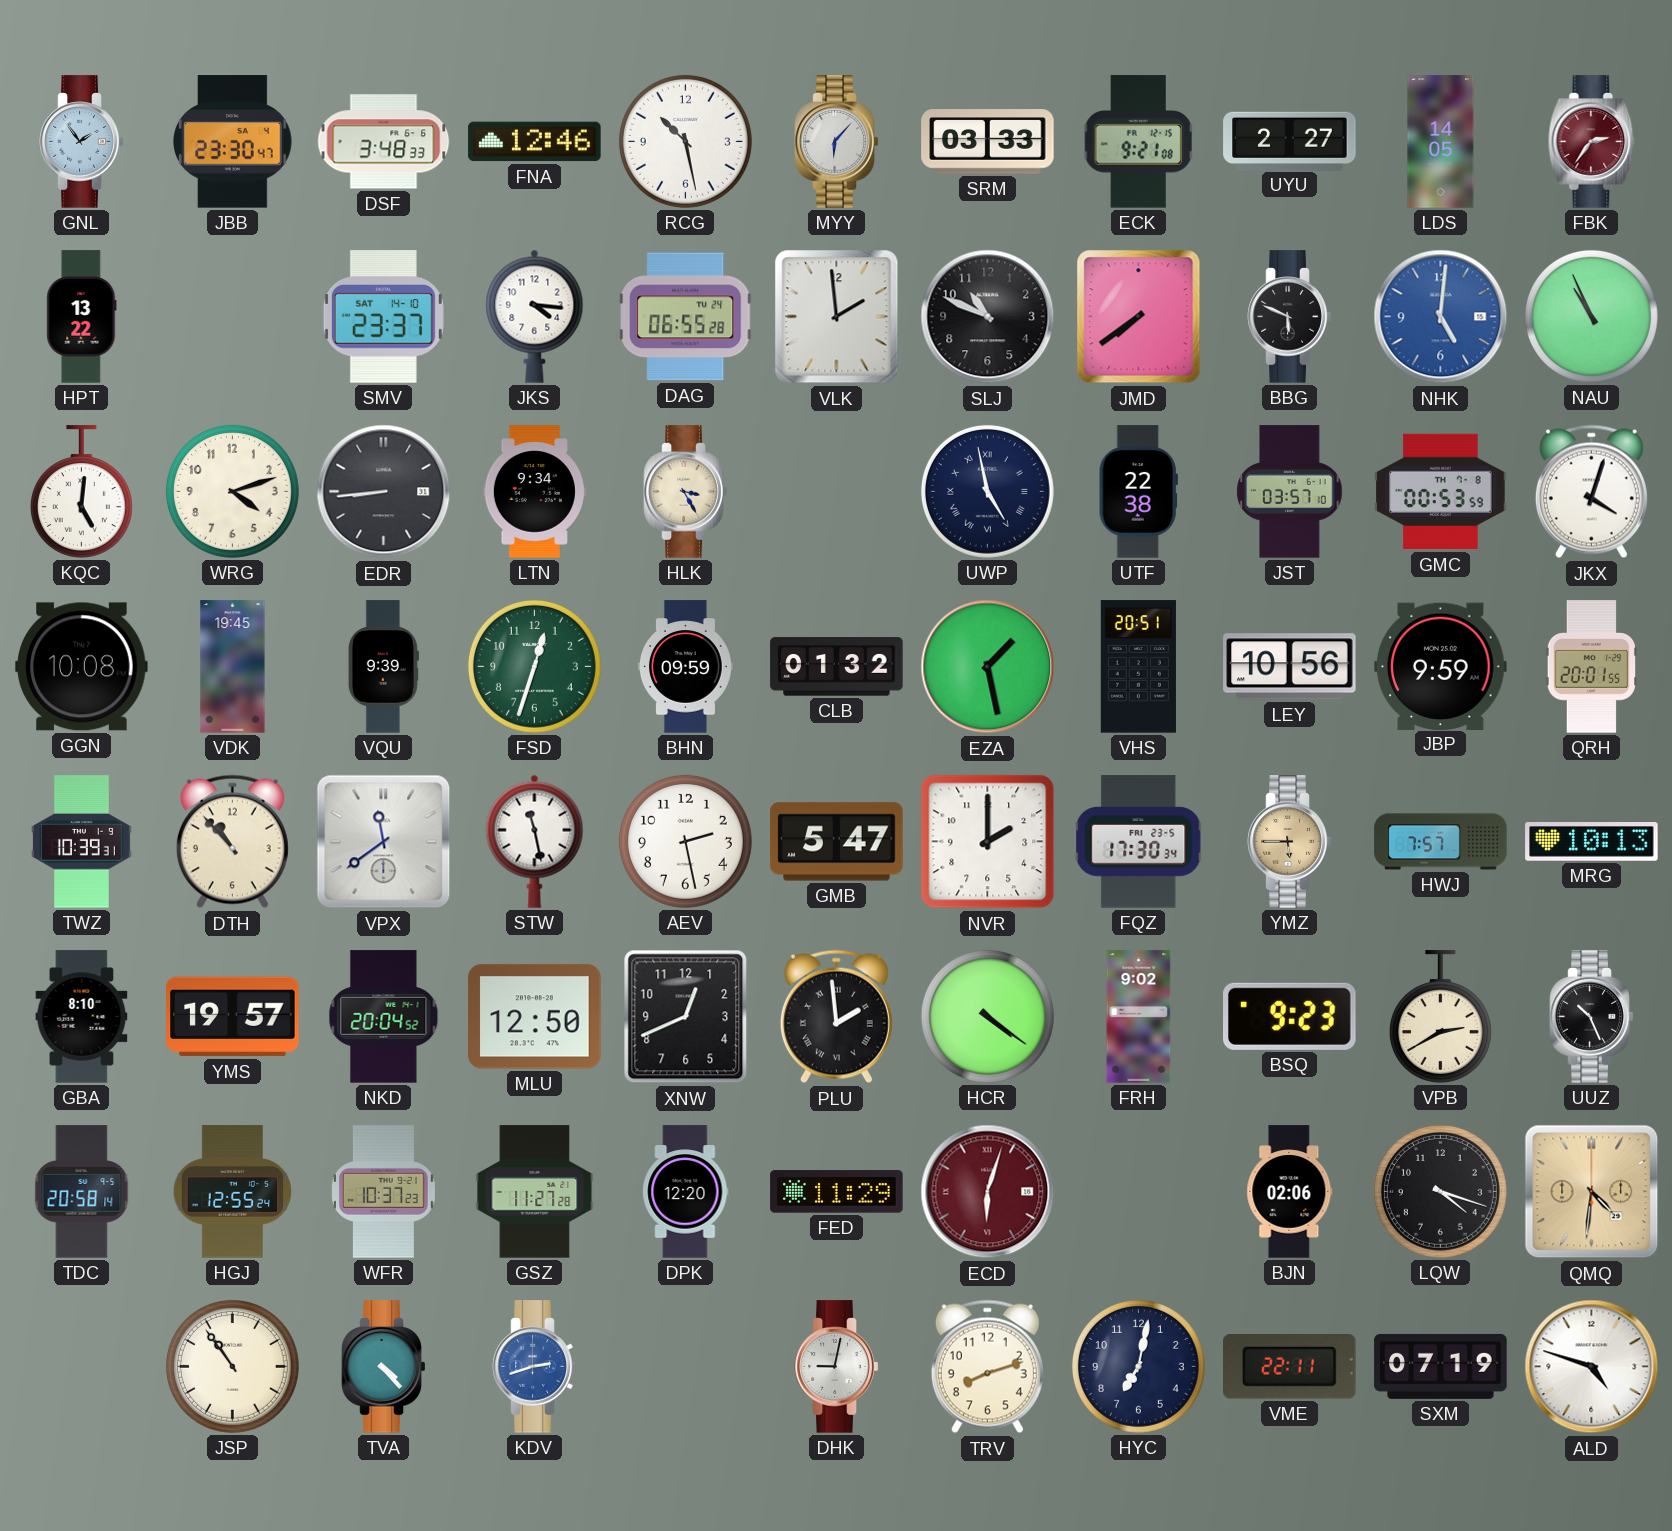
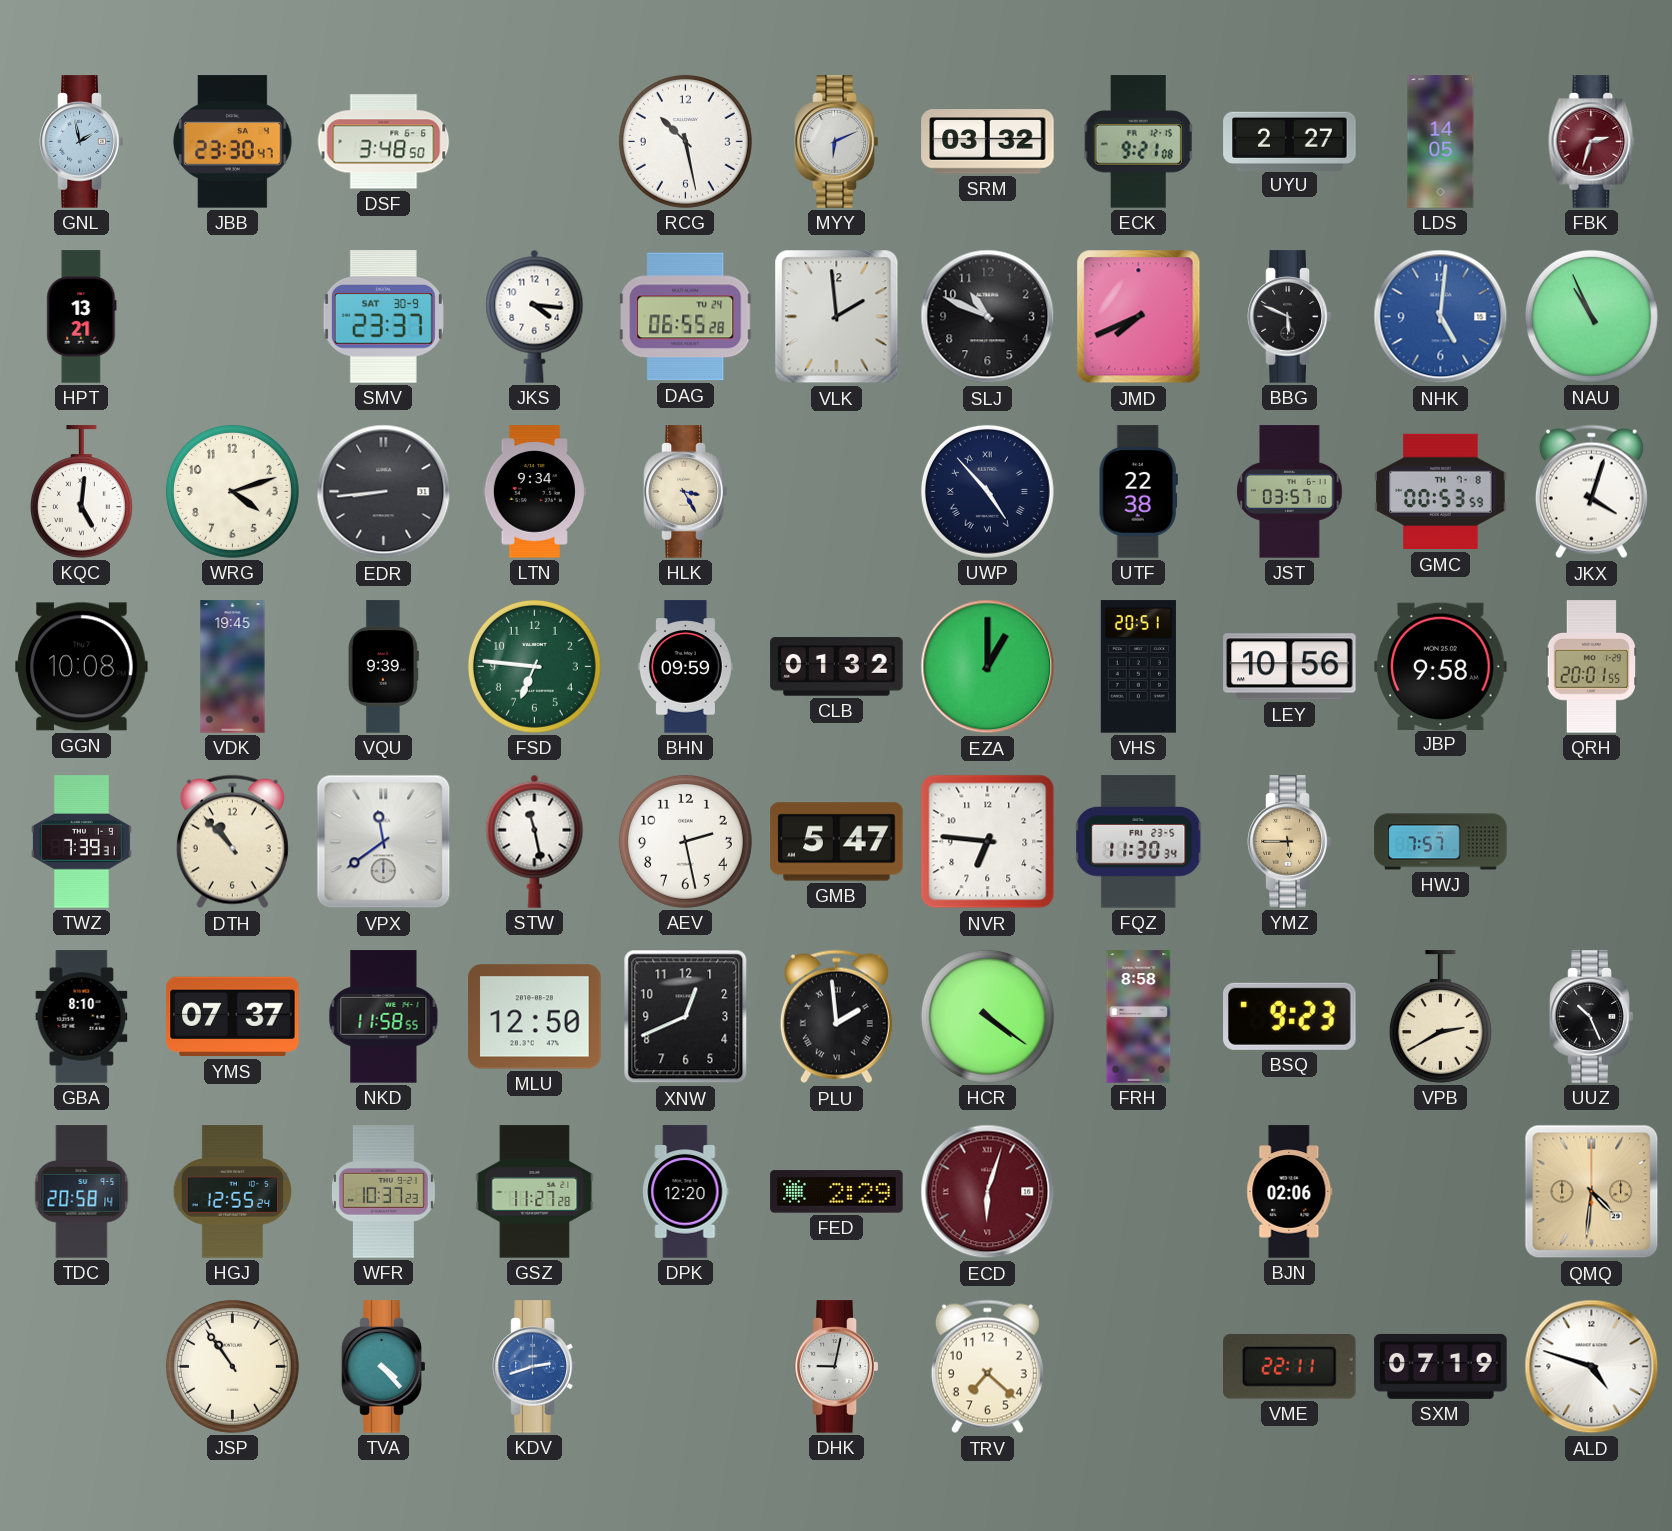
GNL: 1:54 -> 1:58
DSF: 3:48:33 -> 3:48:50
FNA: 12:46 -> none
MYY: 6:07 -> 6:11
SRM: 03:33 -> 03:32
FBK: 2:36 -> 2:33
HPT: 13:22 -> 13:21
SMV date: SAT 14-10 -> SAT 30-9
JMD: 7:39 -> 7:41
UWP: 4:58 -> 4:53
FSD: 12:33 -> 6:46
EZA: 1:28 -> 1:00
JBP: 9:59 -> 9:58
TWZ: 10:39 -> 7:39
NVR: 2:00 -> 6:46
FQZ: 17:30 -> 11:30
MRG: 10:13 -> none
YMS: 19:57 -> 07:37
NKD: 20:04 -> 11:58
FRH: 9:02 -> 8:58
FED: 11:29 -> 2:29
LQW: 4:18 -> none
TRV: 8:12 -> 7:22
HYC: 7:02 -> none
